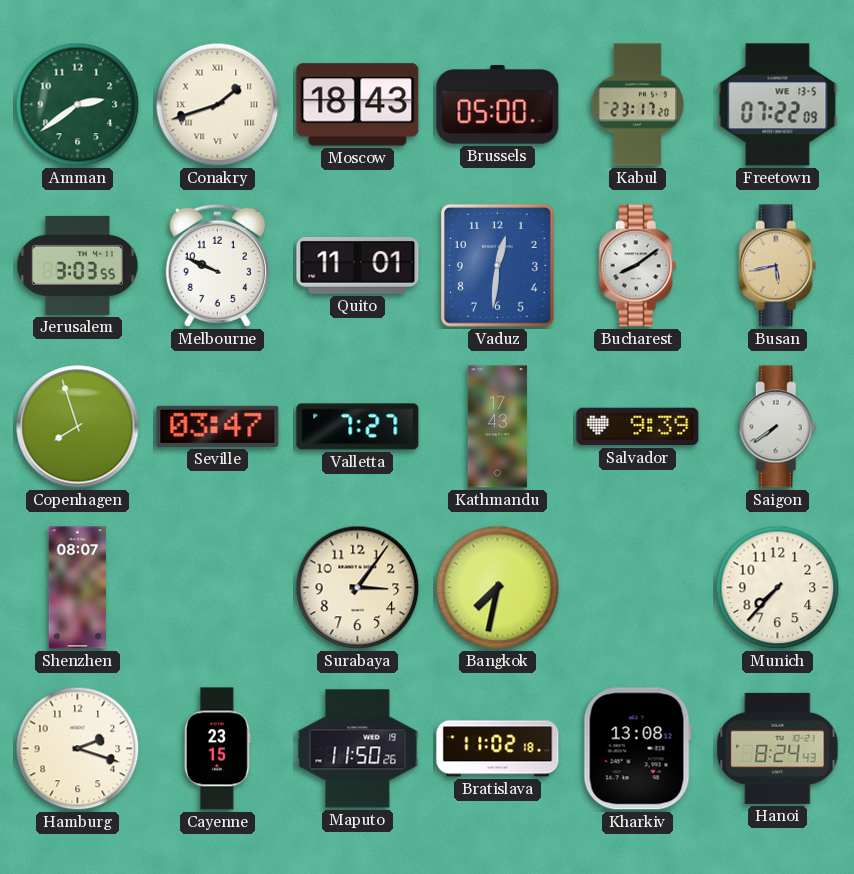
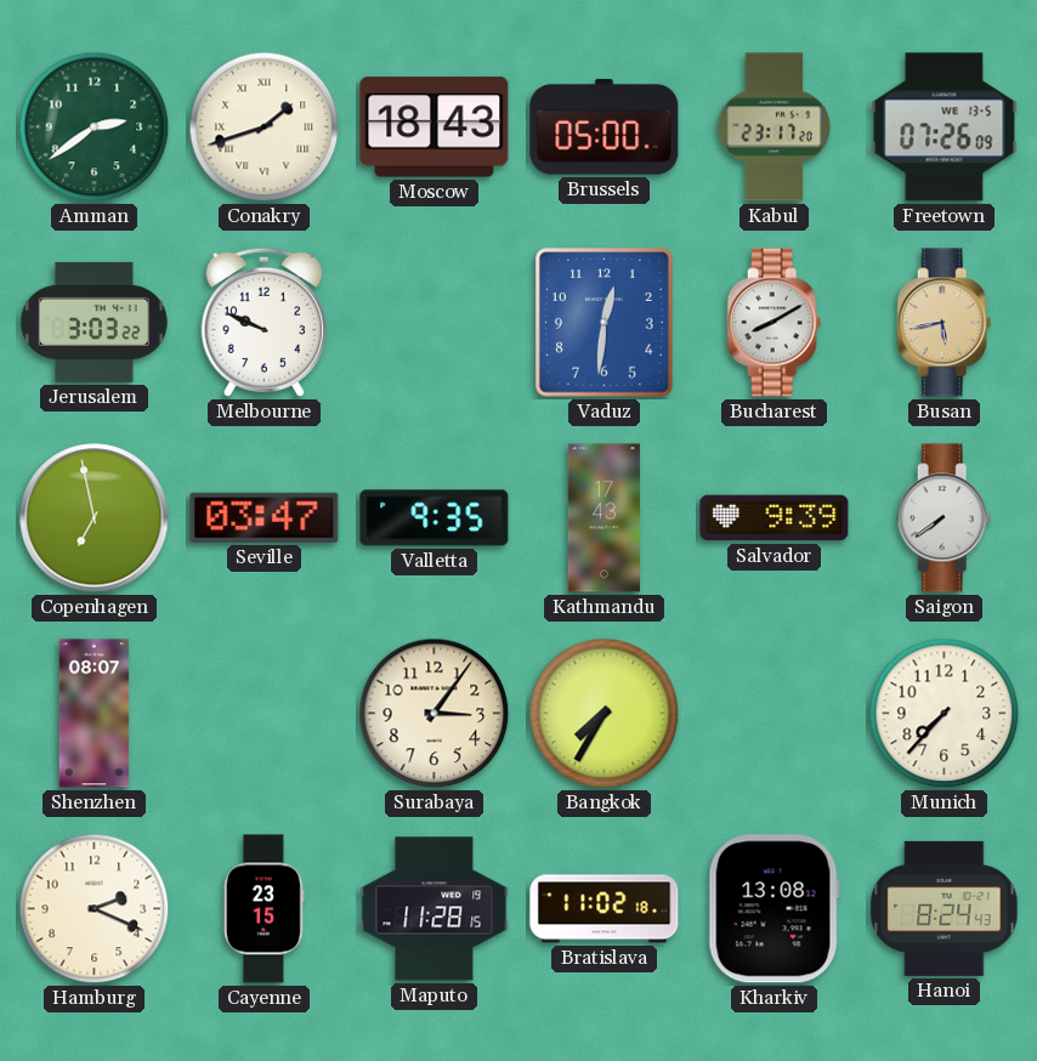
Freetown: 07:22 -> 07:26
Jerusalem: 3:03:55 -> 3:03:22
Quito: 11:01 -> none
Bucharest: 8:09 -> 8:10
Copenhagen: 7:57 -> 6:58
Valletta: 7:27 -> 9:35
Bangkok: 7:32 -> 7:35
Hamburg: 2:18 -> 2:19
Maputo: 11:50 -> 11:28
